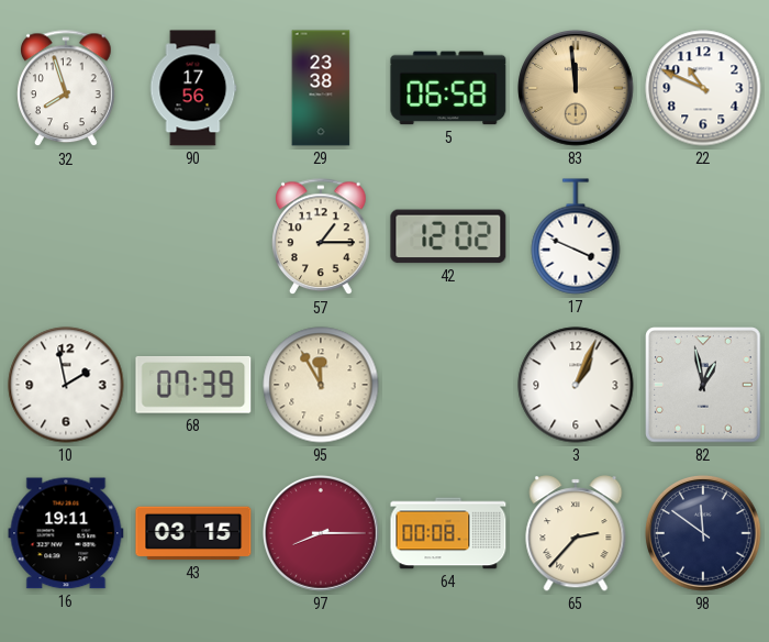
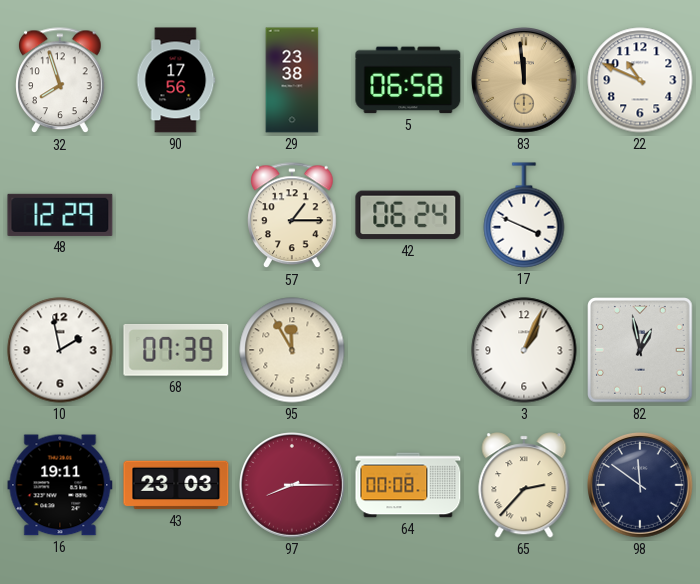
48: none -> 12:29
42: 12:02 -> 06:24
43: 03:15 -> 23:03
